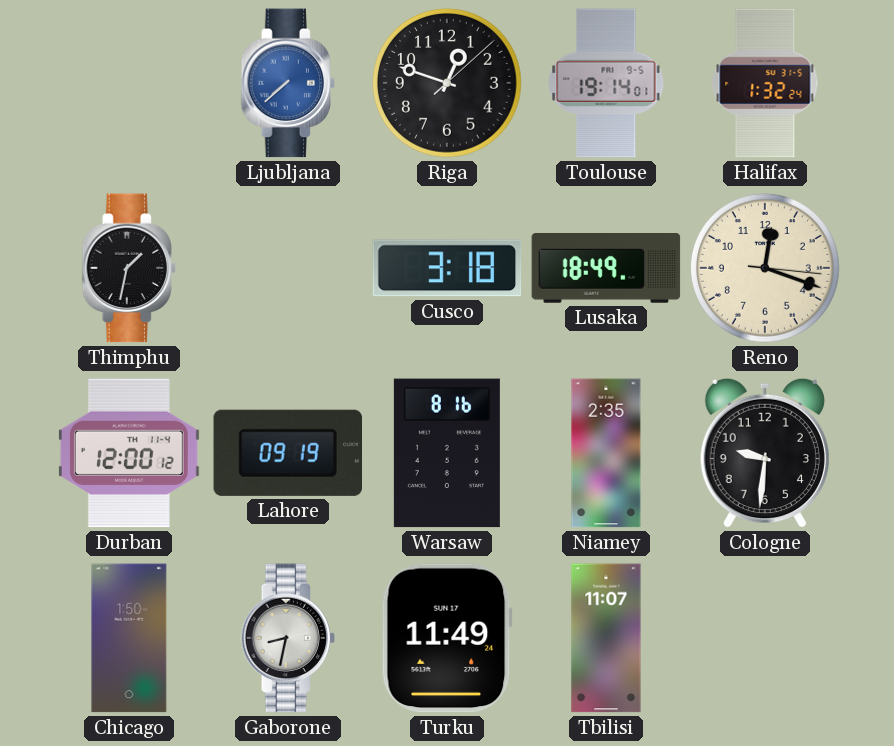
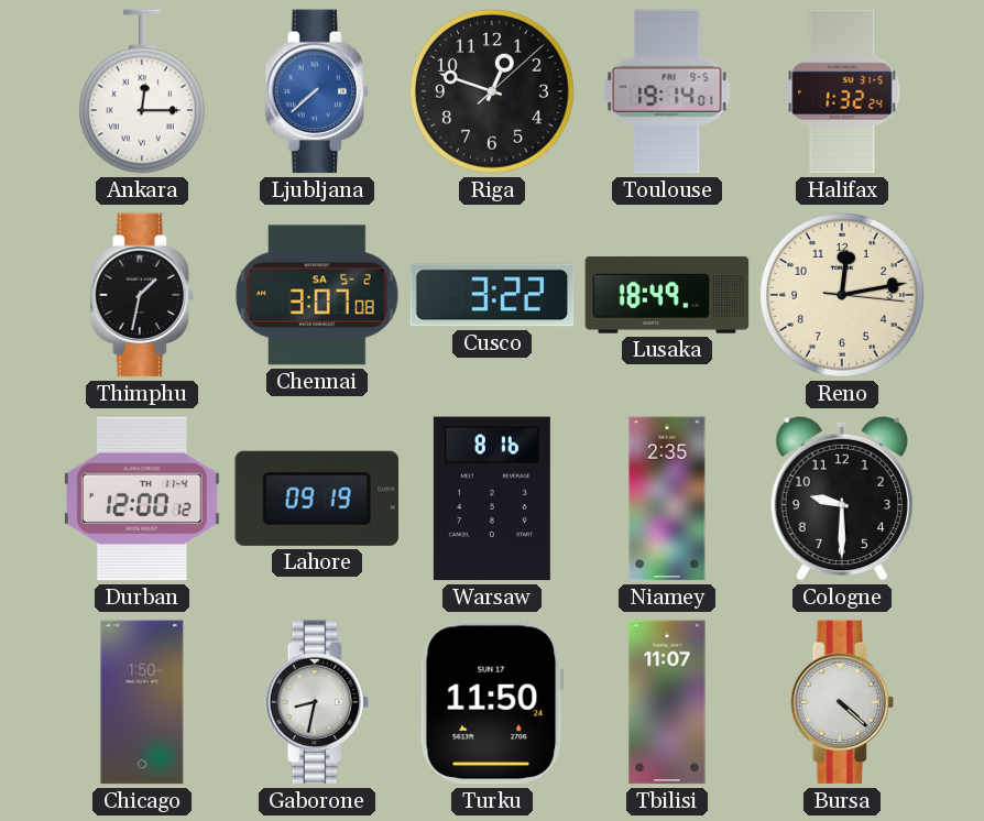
Ankara: none -> 12:15
Chennai: none -> 3:07
Cusco: 3:18 -> 3:22
Reno: 12:18 -> 12:13
Cologne: 9:31 -> 9:30
Turku: 11:49 -> 11:50
Bursa: none -> 4:22
